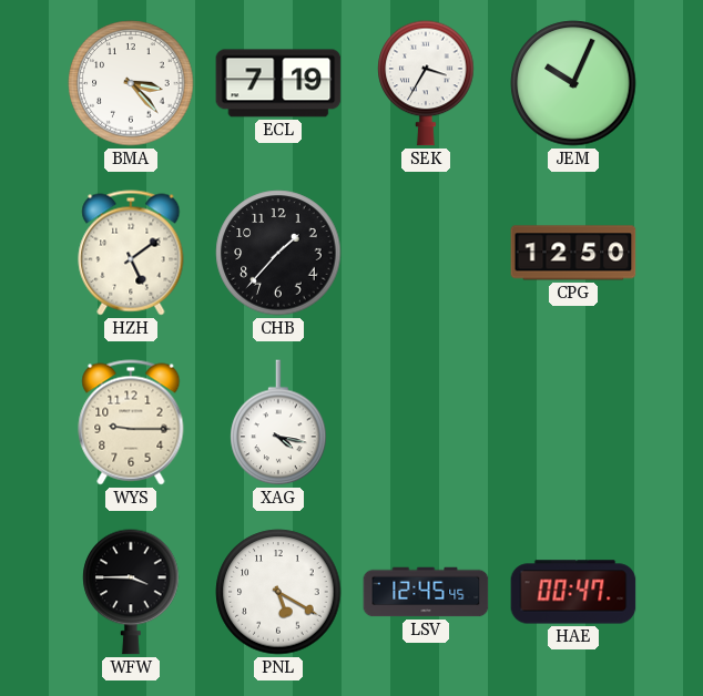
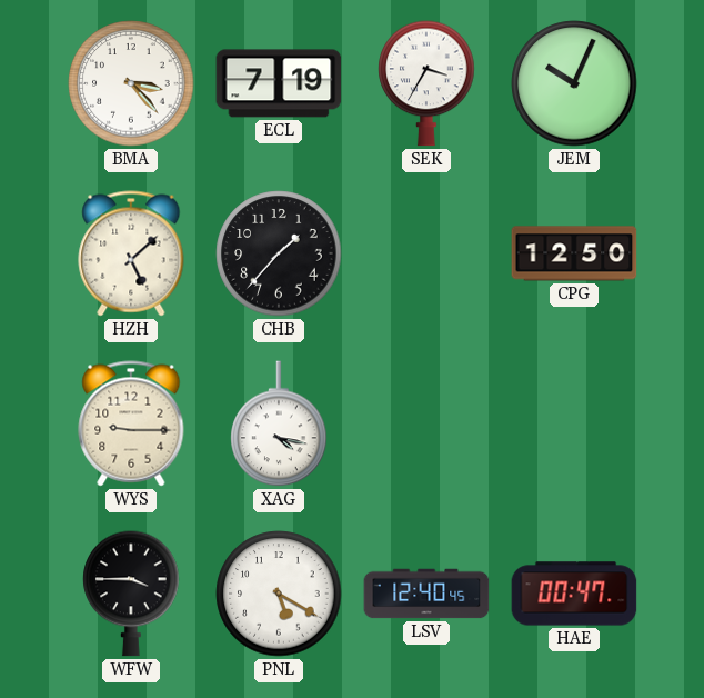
HZH: 5:09 -> 5:08
LSV: 12:45 -> 12:40
